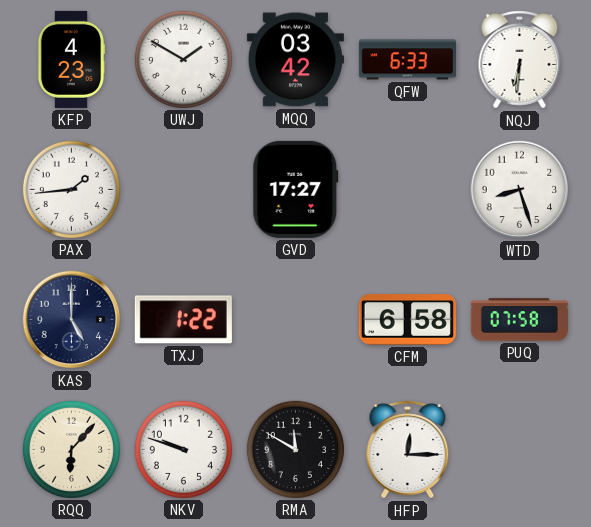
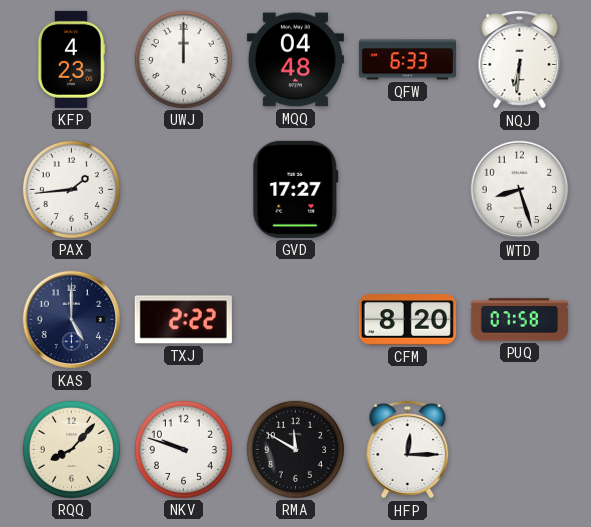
UWJ: 1:50 -> 12:00
MQQ: 03:42 -> 04:48
TXJ: 1:22 -> 2:22
CFM: 6:58 -> 8:20
RQQ: 6:07 -> 8:07
